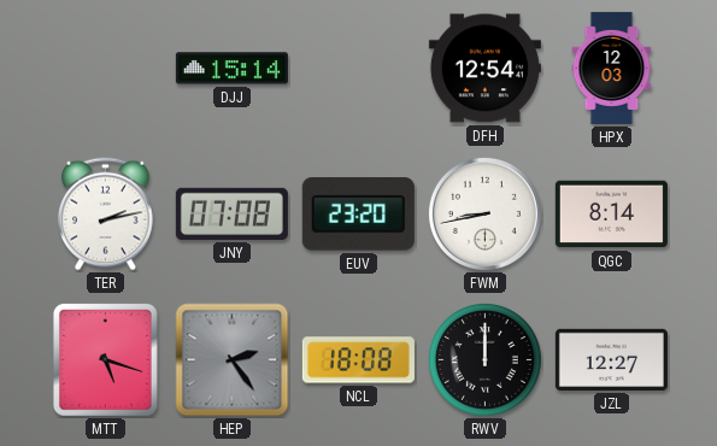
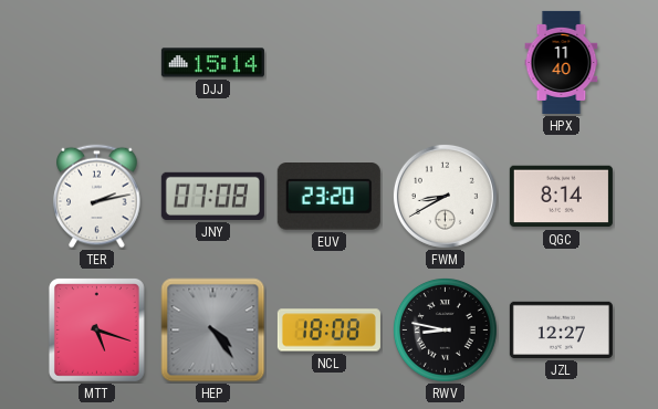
DFH: 12:54 -> none
HPX: 12:03 -> 11:40
FWM: 8:43 -> 8:40
HEP: 2:24 -> 4:24
RWV: 12:00 -> 8:47
